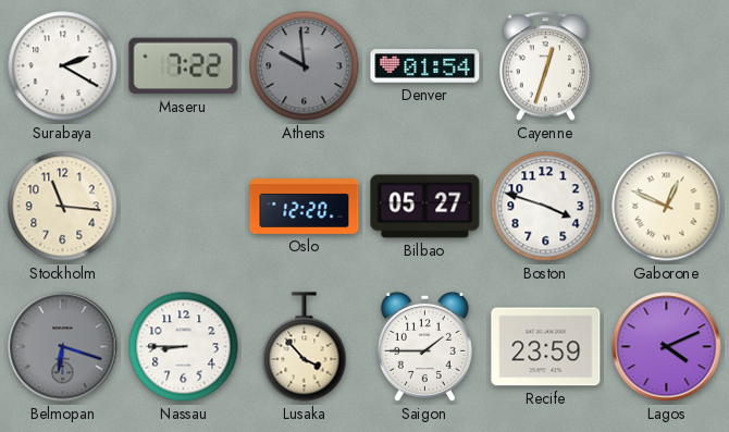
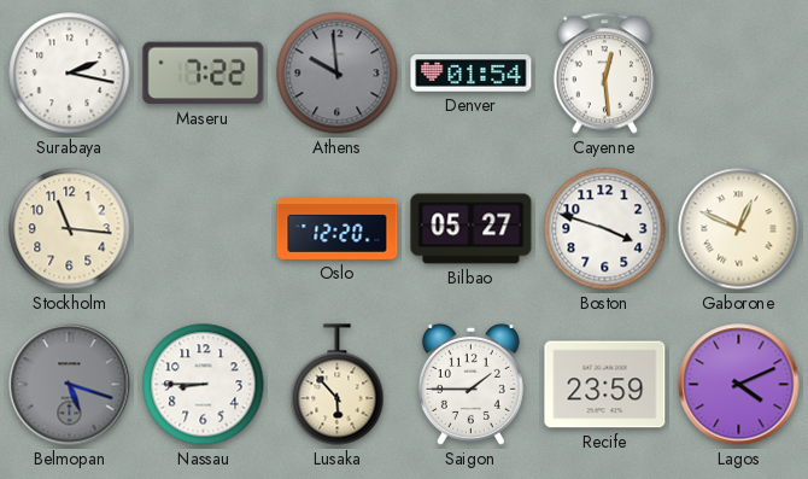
Surabaya: 2:20 -> 2:17
Cayenne: 12:33 -> 12:29
Belmopan: 6:18 -> 5:18
Lusaka: 3:53 -> 5:53
